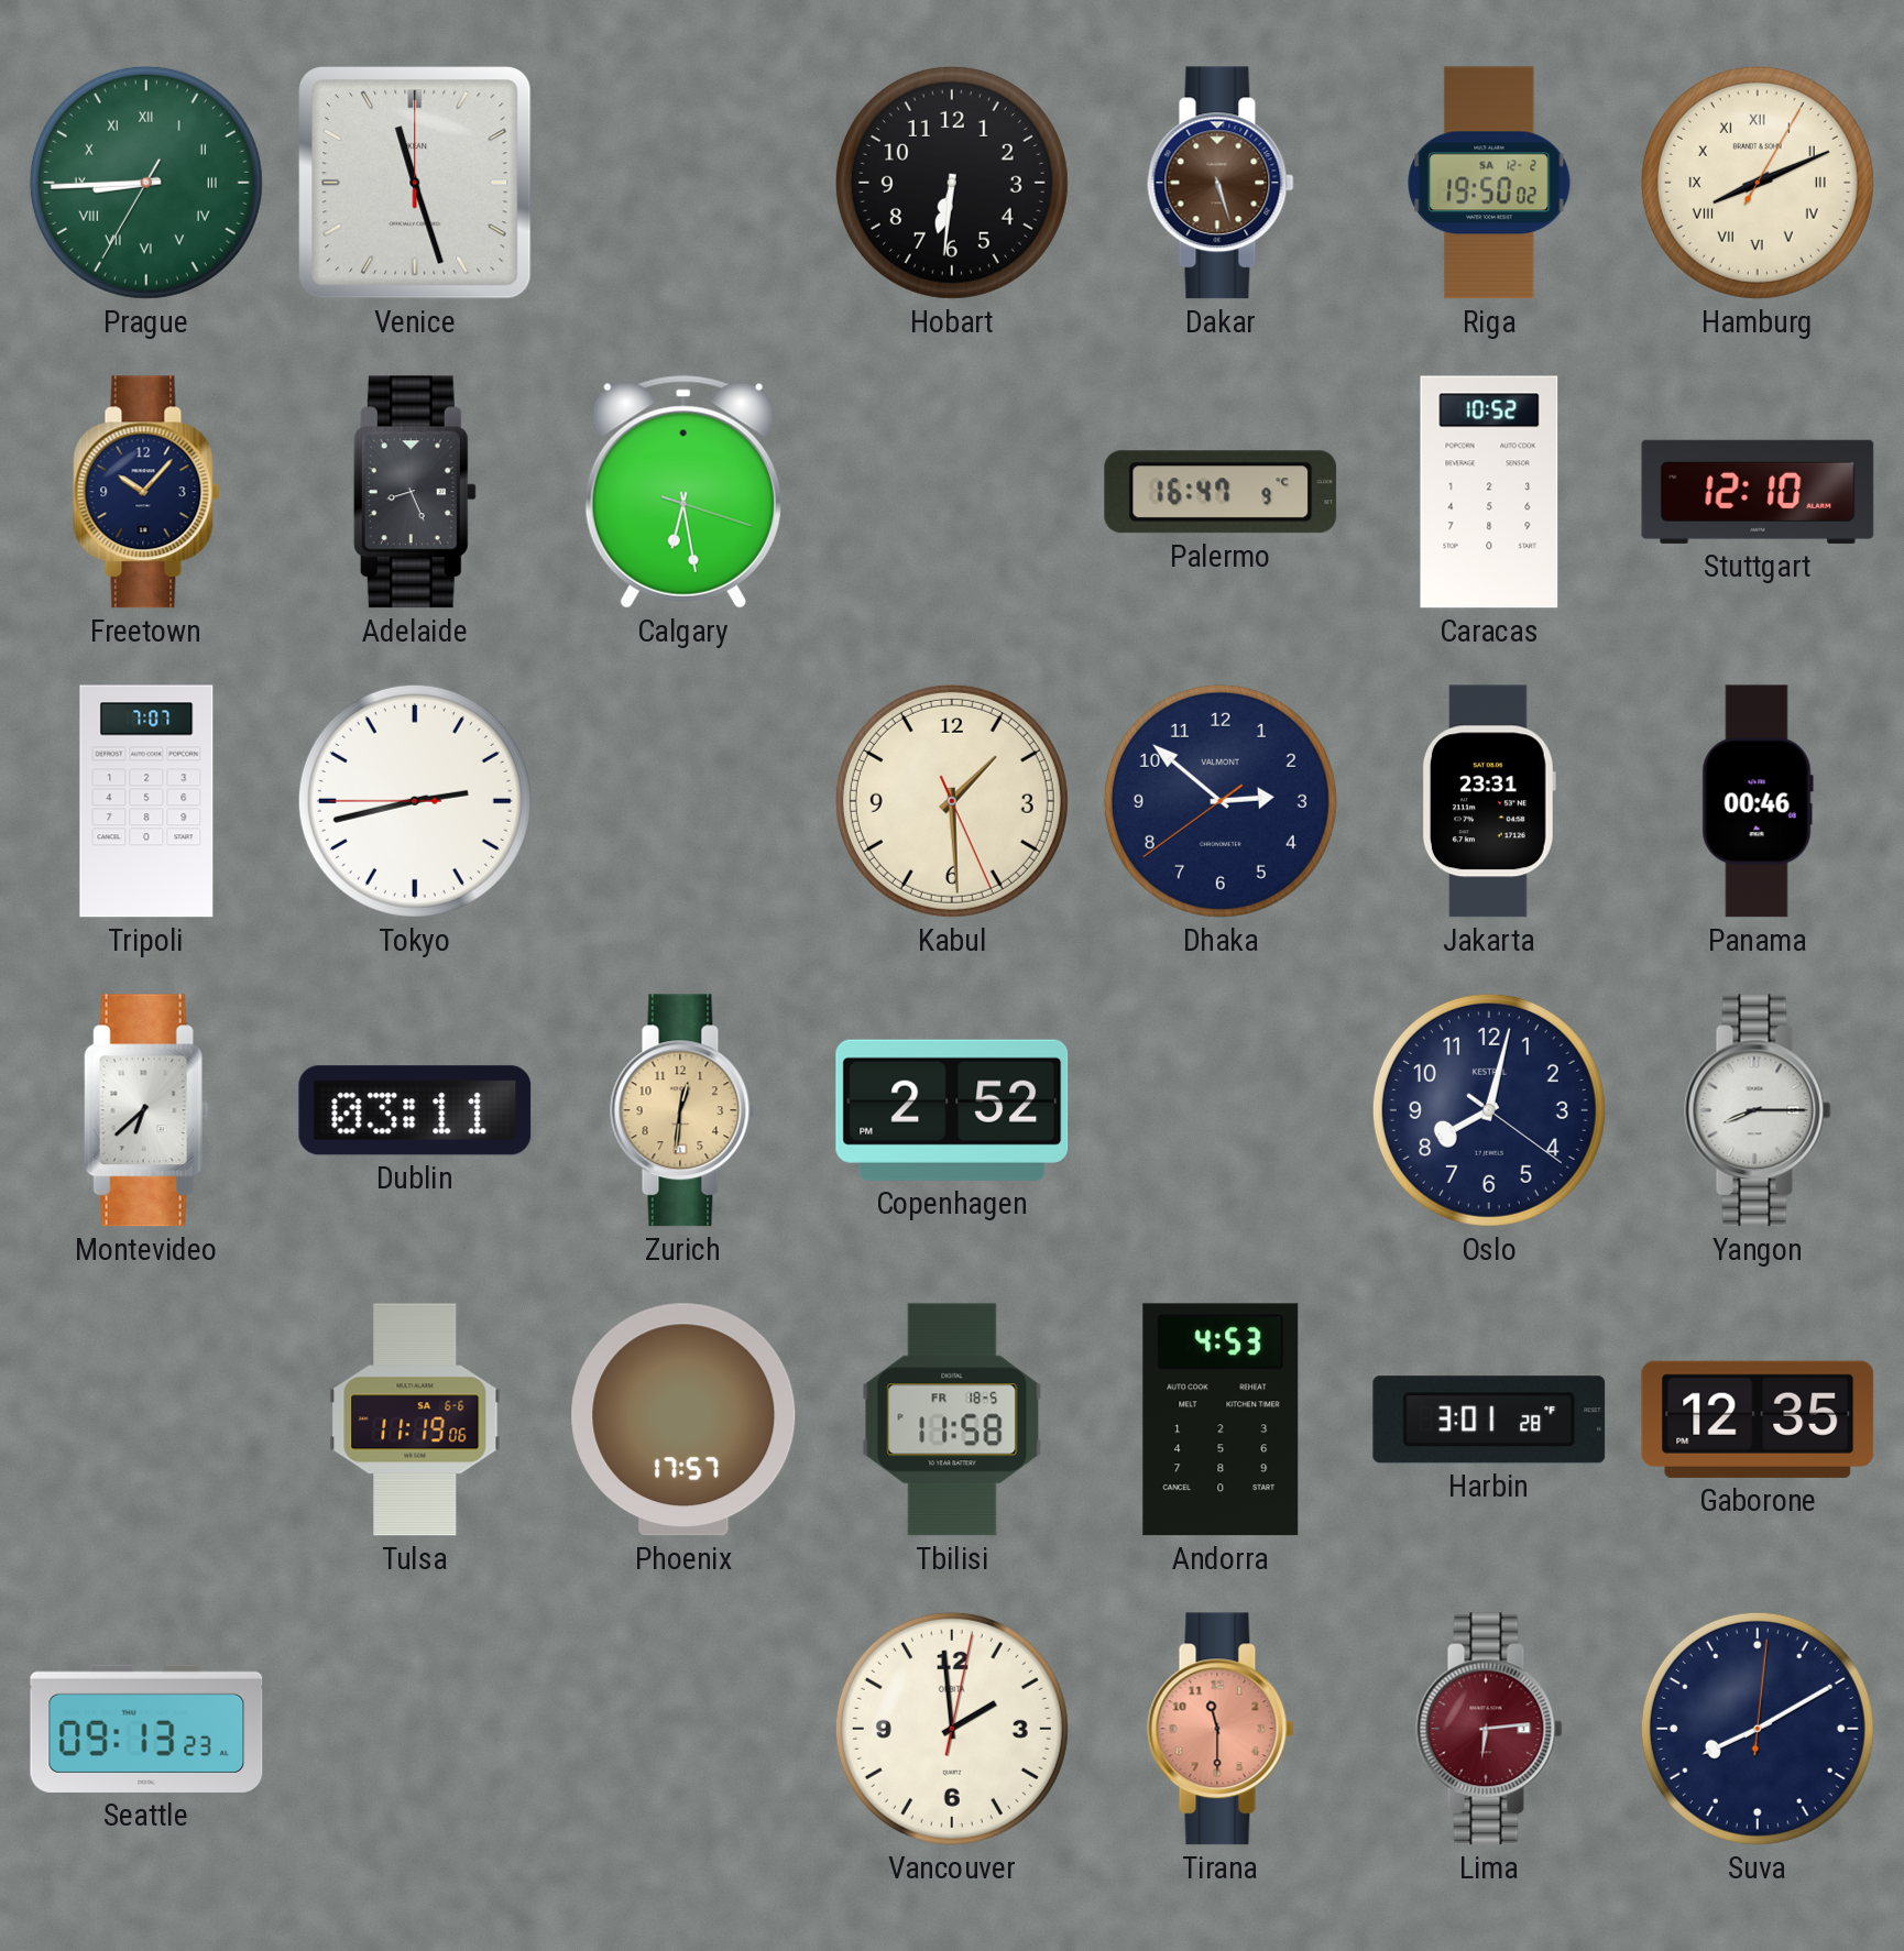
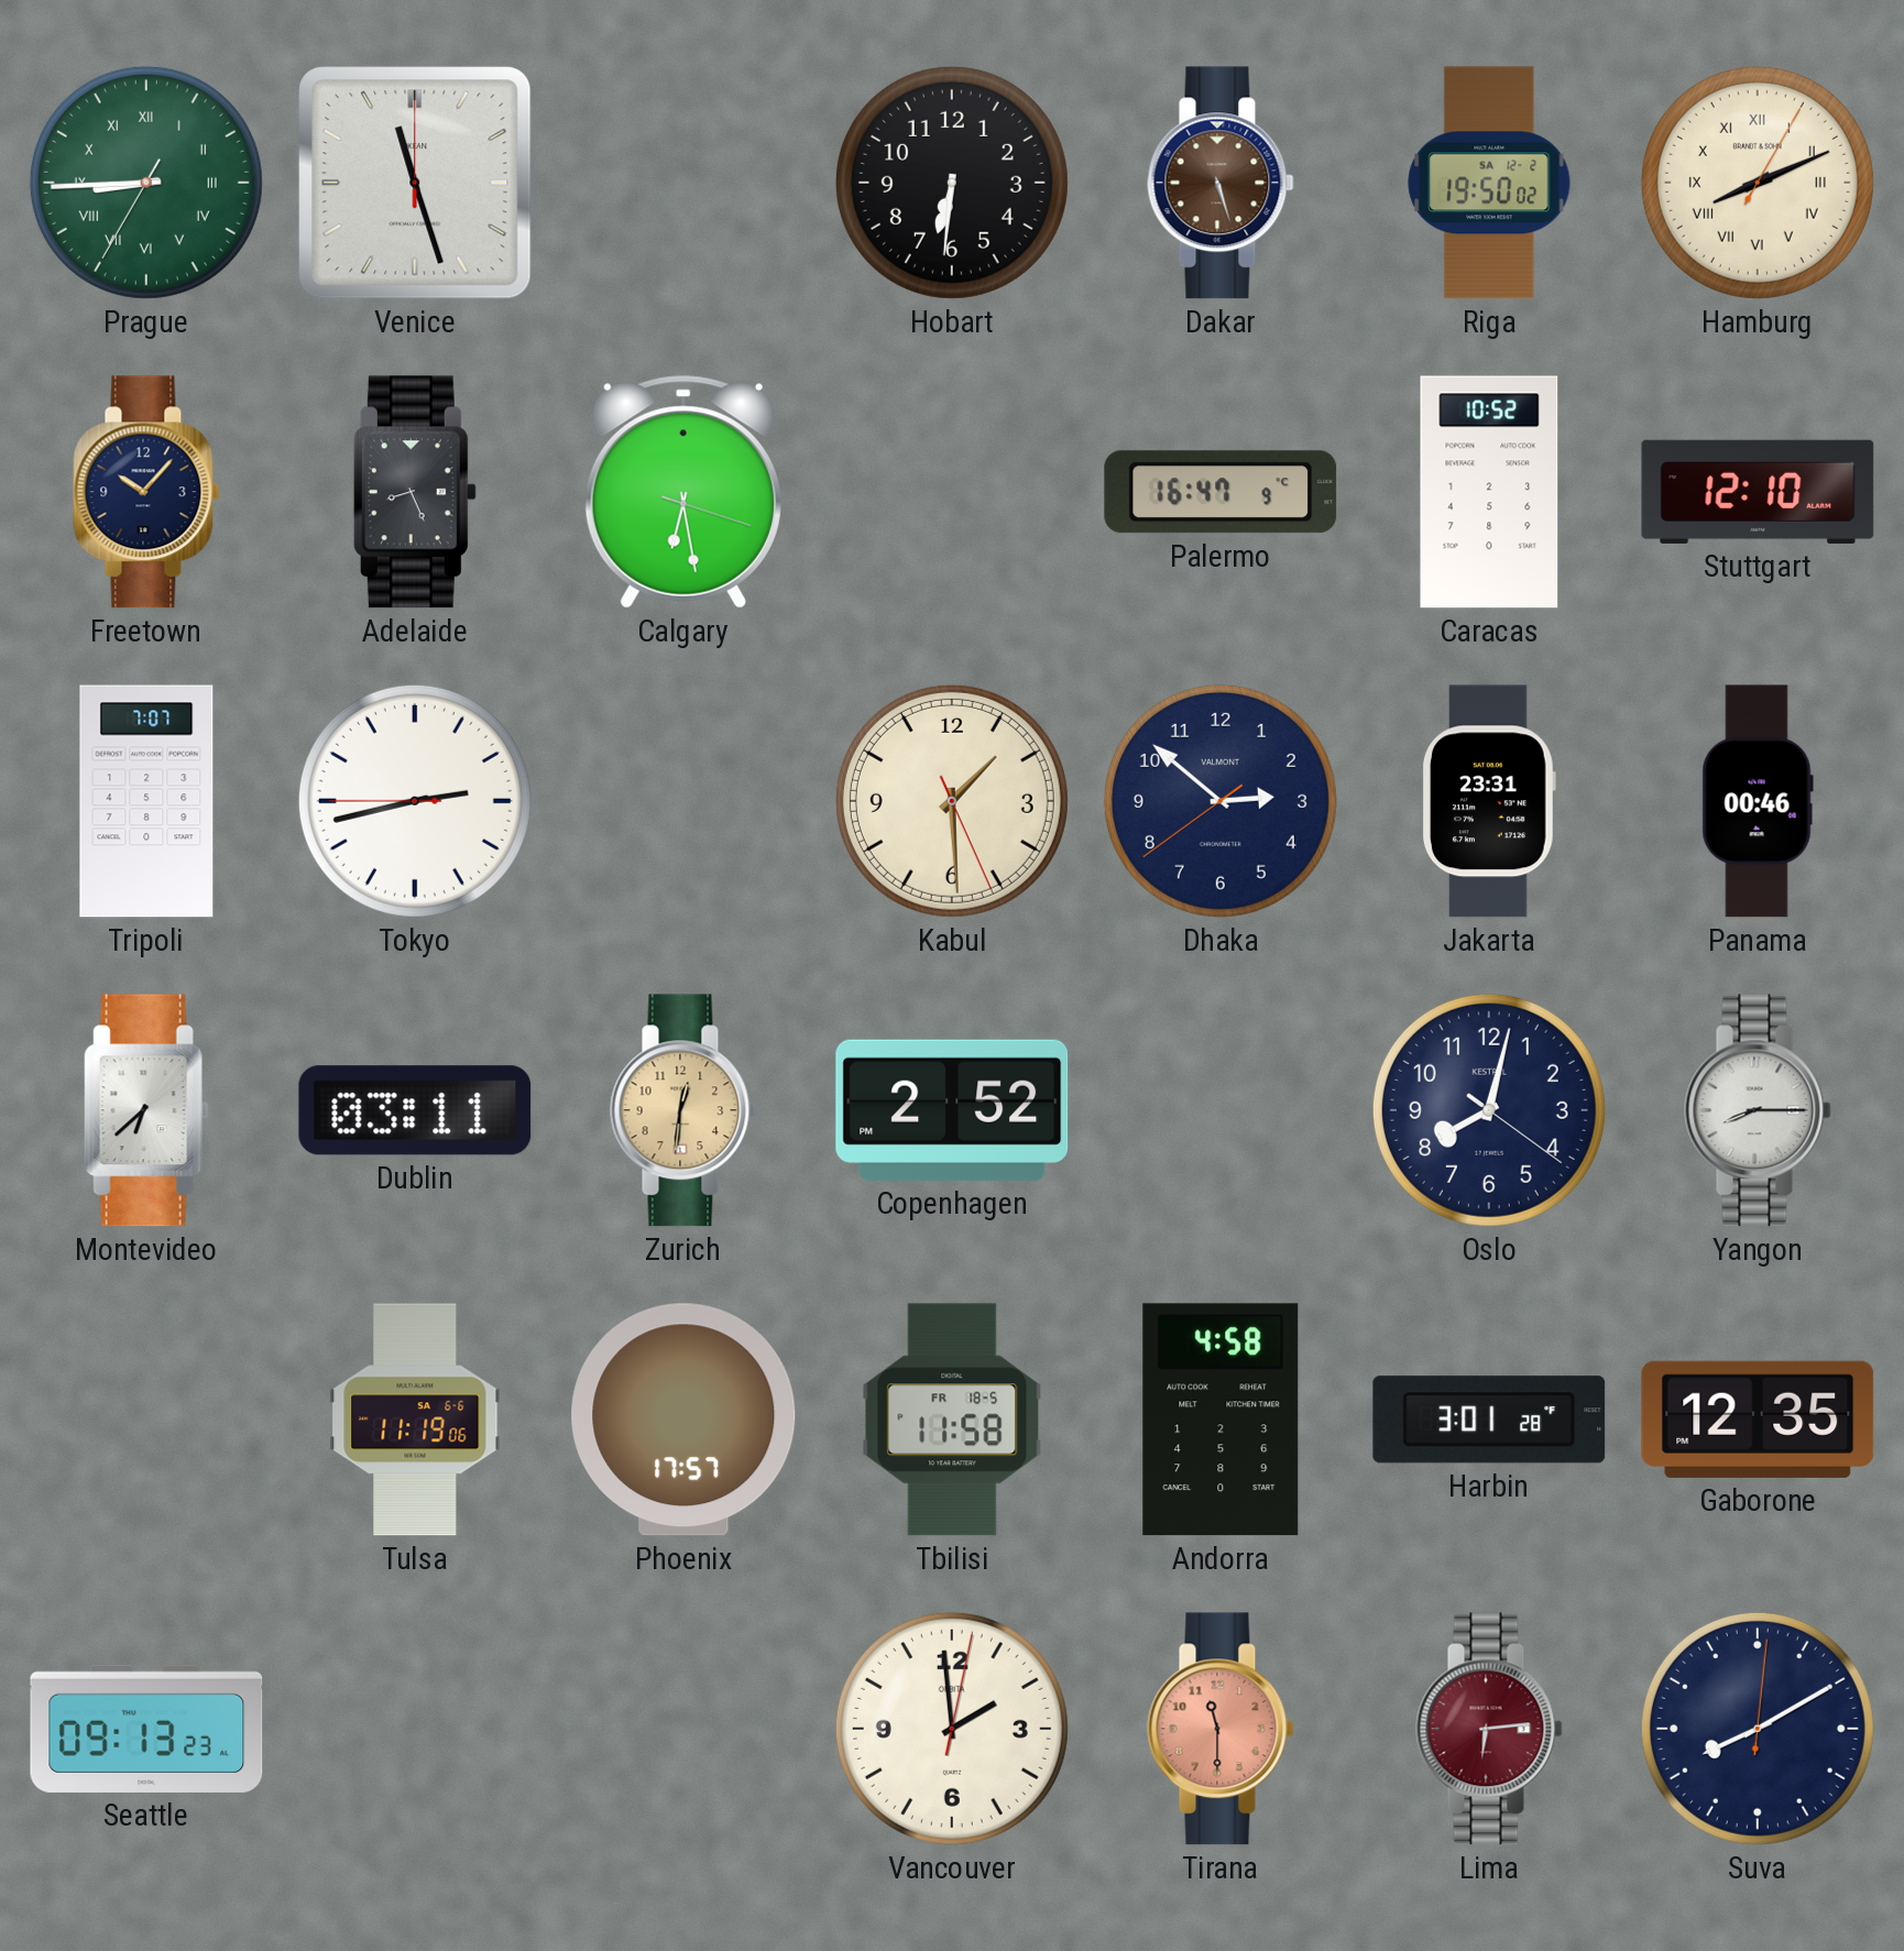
Andorra: 4:53 -> 4:58
